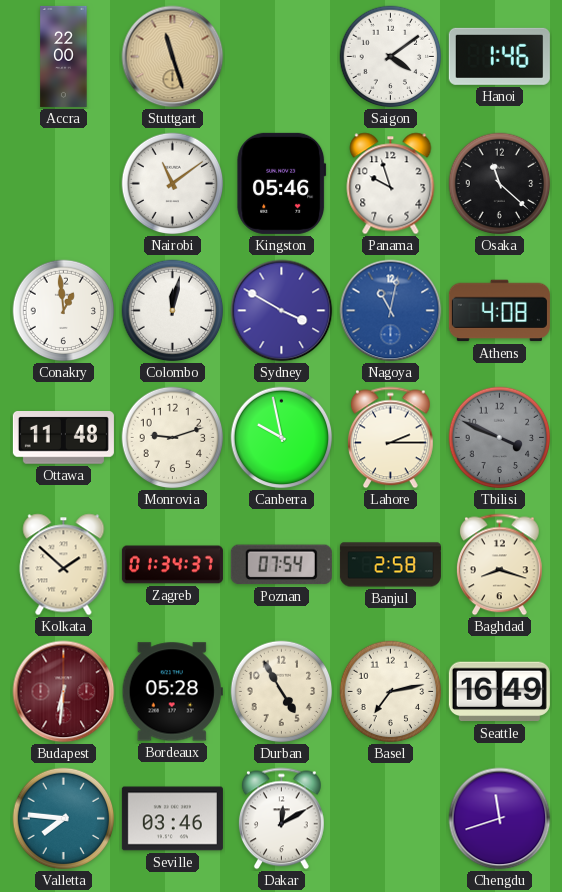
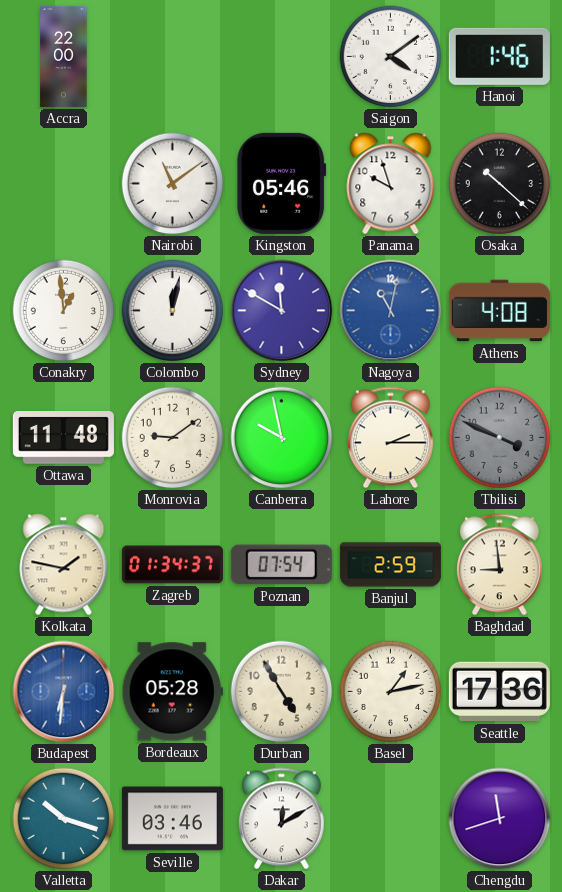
Stuttgart: 11:27 -> none
Osaka: 11:22 -> 10:22
Sydney: 3:50 -> 11:50
Monrovia: 9:12 -> 9:09
Kolkata: 1:52 -> 1:47
Banjul: 2:58 -> 2:59
Baghdad: 8:18 -> 8:59
Budapest dial: burgundy -> blue
Basel: 7:13 -> 1:13
Seattle: 16:49 -> 17:36
Valletta: 7:46 -> 10:18
